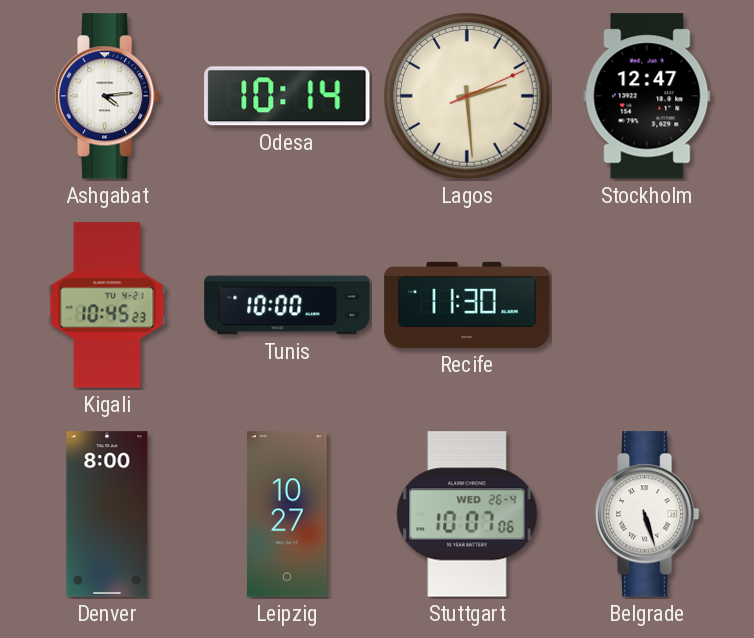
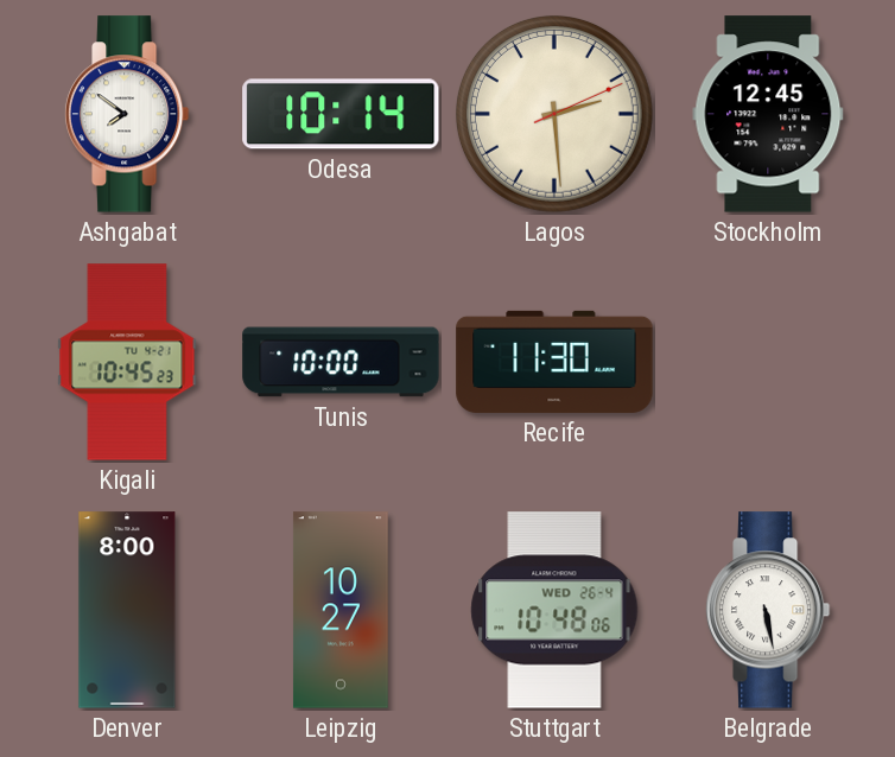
Ashgabat: 4:14 -> 7:51
Stockholm: 12:47 -> 12:45
Stuttgart: 10:07 -> 10:48
Belgrade: 5:27 -> 5:28
